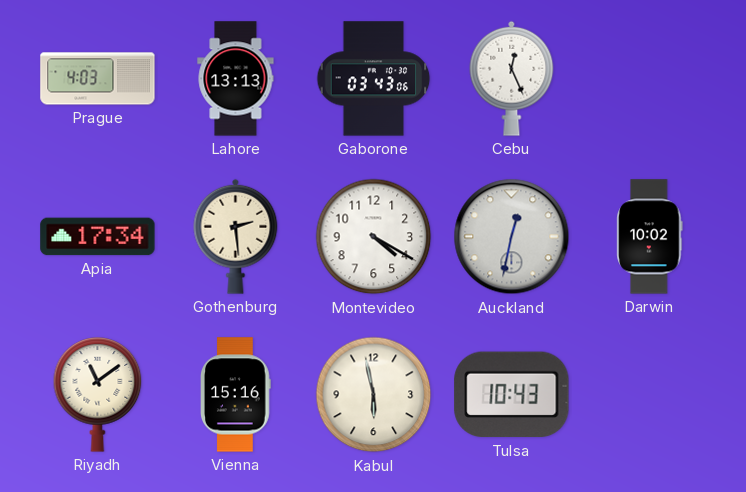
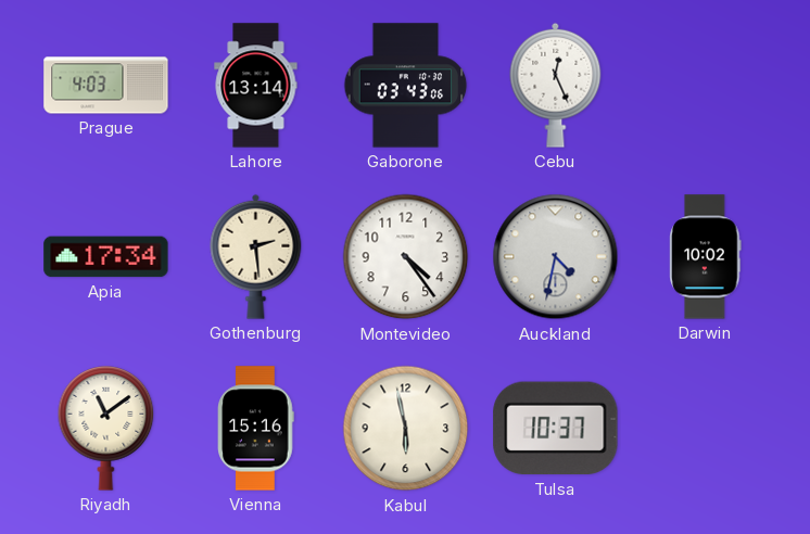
Lahore: 13:13 -> 13:14
Montevideo: 4:20 -> 4:24
Auckland: 12:32 -> 4:32
Tulsa: 10:43 -> 10:37
